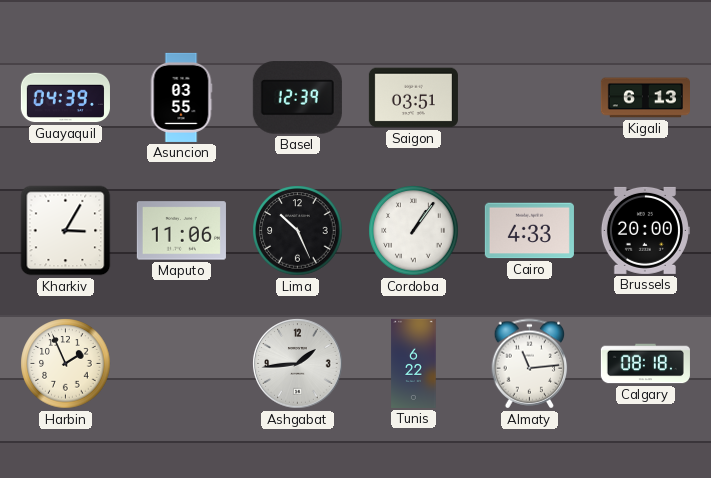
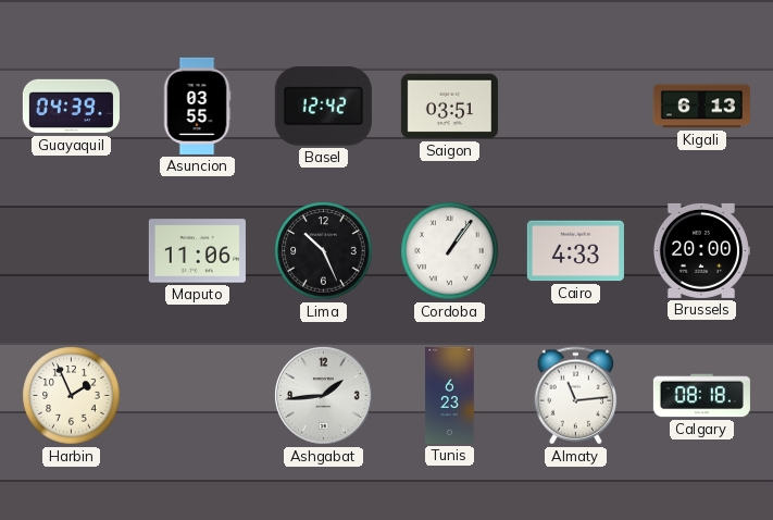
Basel: 12:39 -> 12:42
Kharkiv: 3:05 -> none
Tunis: 6:22 -> 6:23
